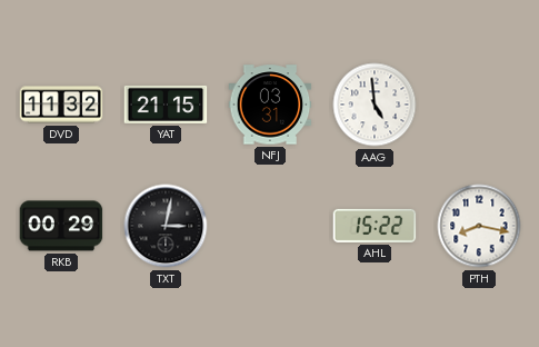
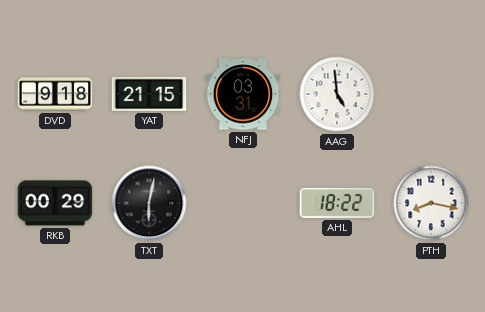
DVD: 11:32 -> 9:18
TXT: 3:02 -> 6:02
AHL: 15:22 -> 18:22
